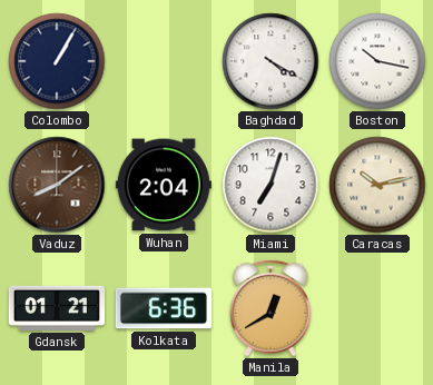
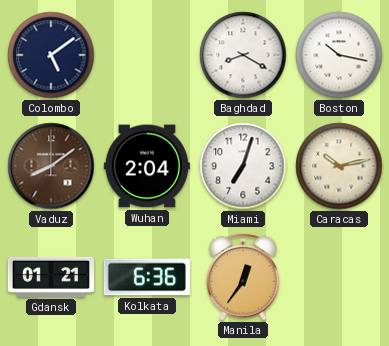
Colombo: 1:05 -> 5:09
Baghdad: 4:20 -> 8:20
Manila: 12:40 -> 12:36
